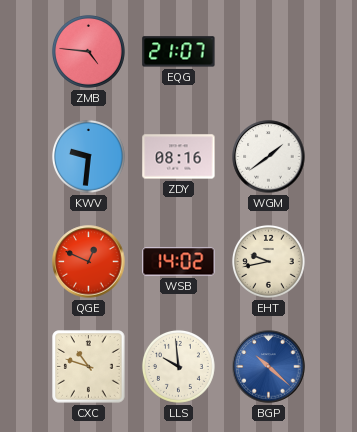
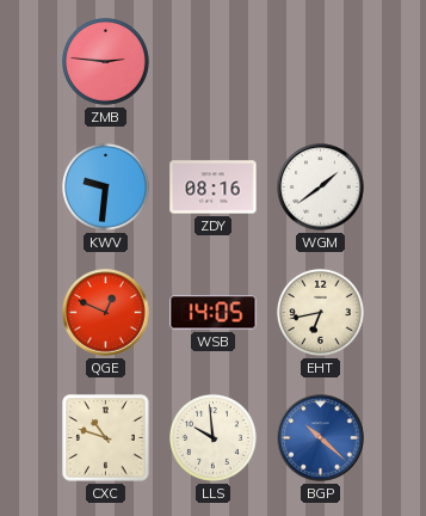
ZMB: 4:46 -> 2:46
EQG: 21:07 -> none
WSB: 14:02 -> 14:05
EHT: 9:43 -> 6:43
